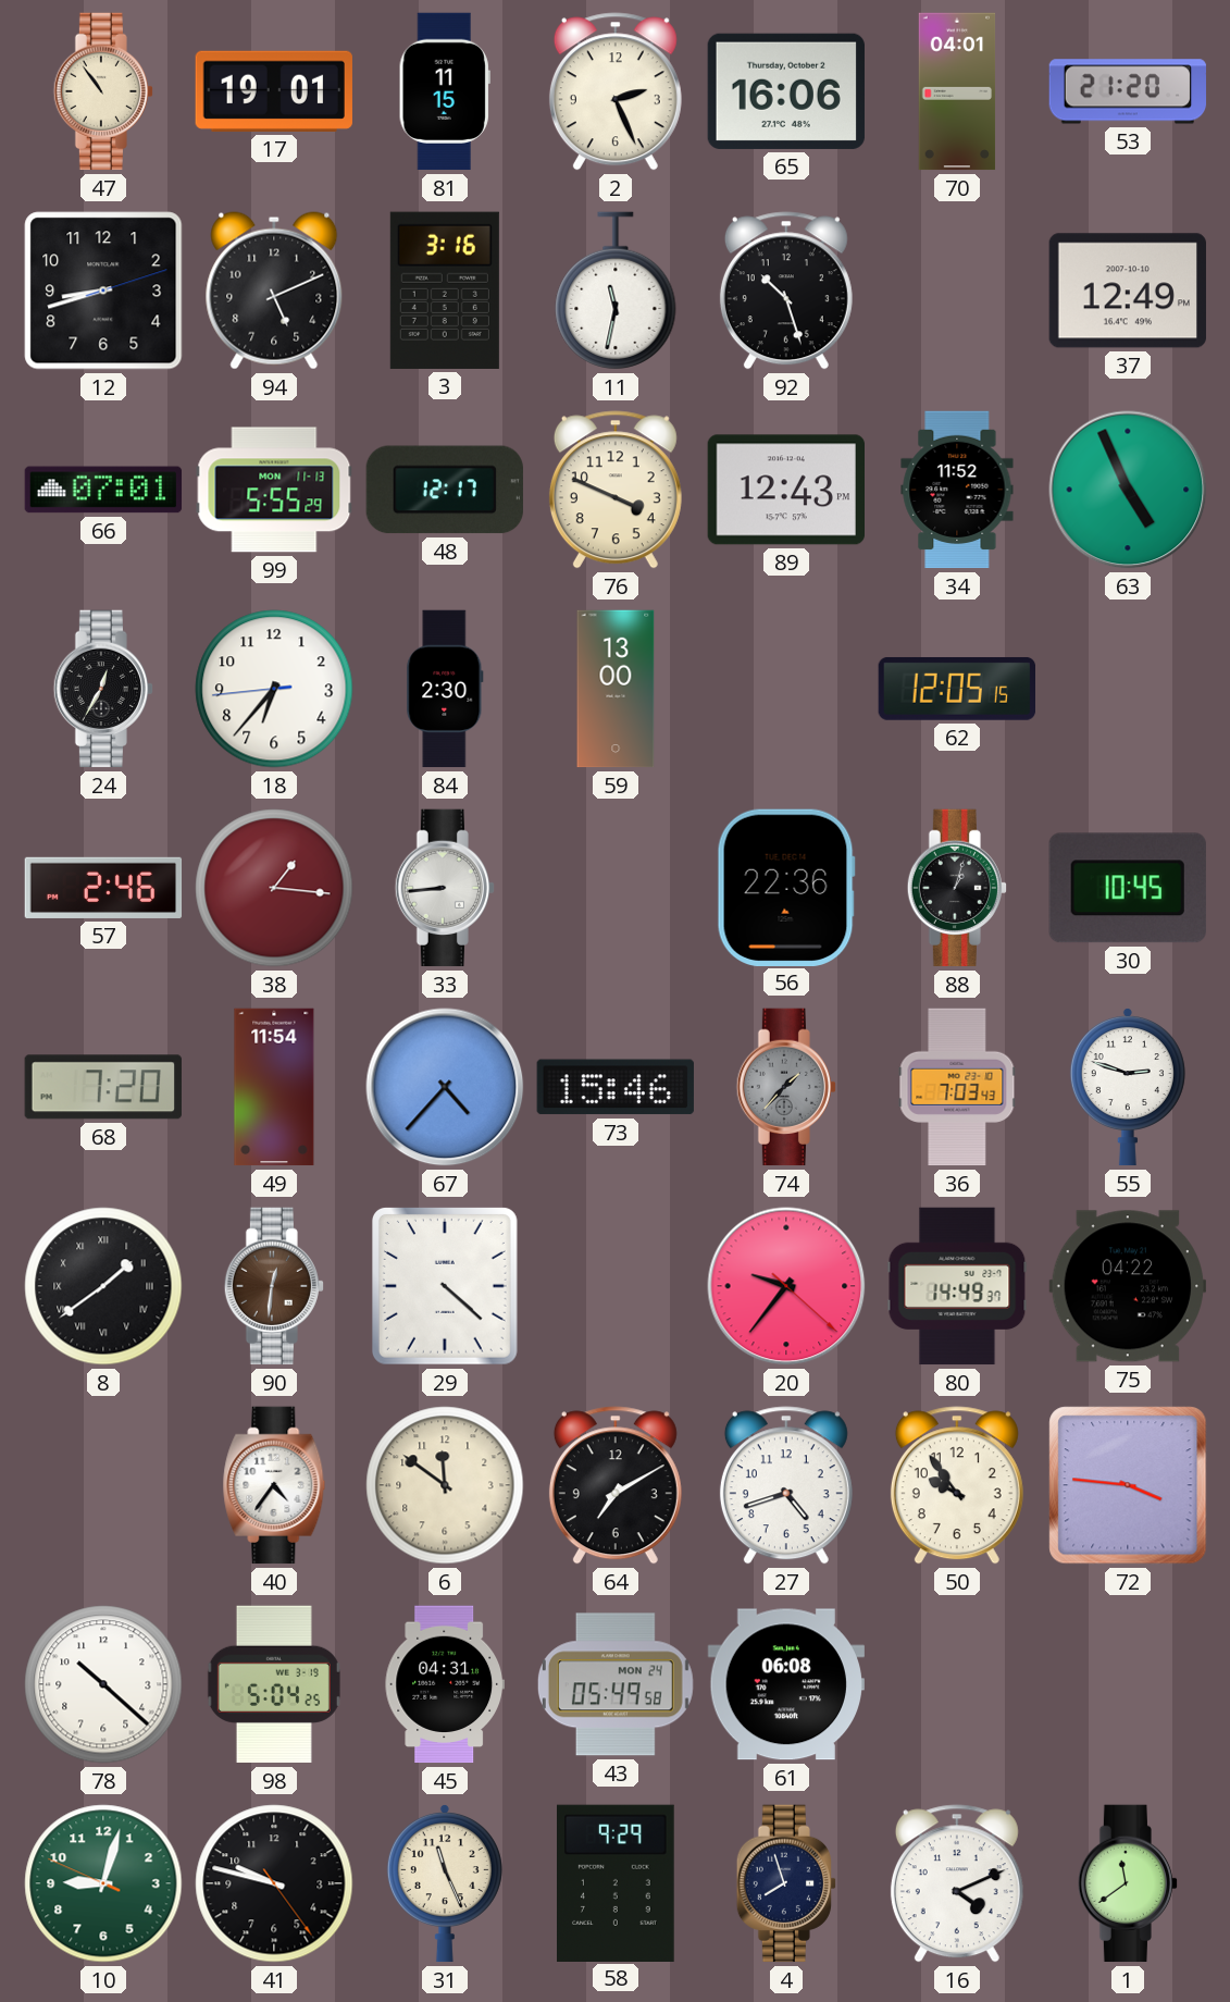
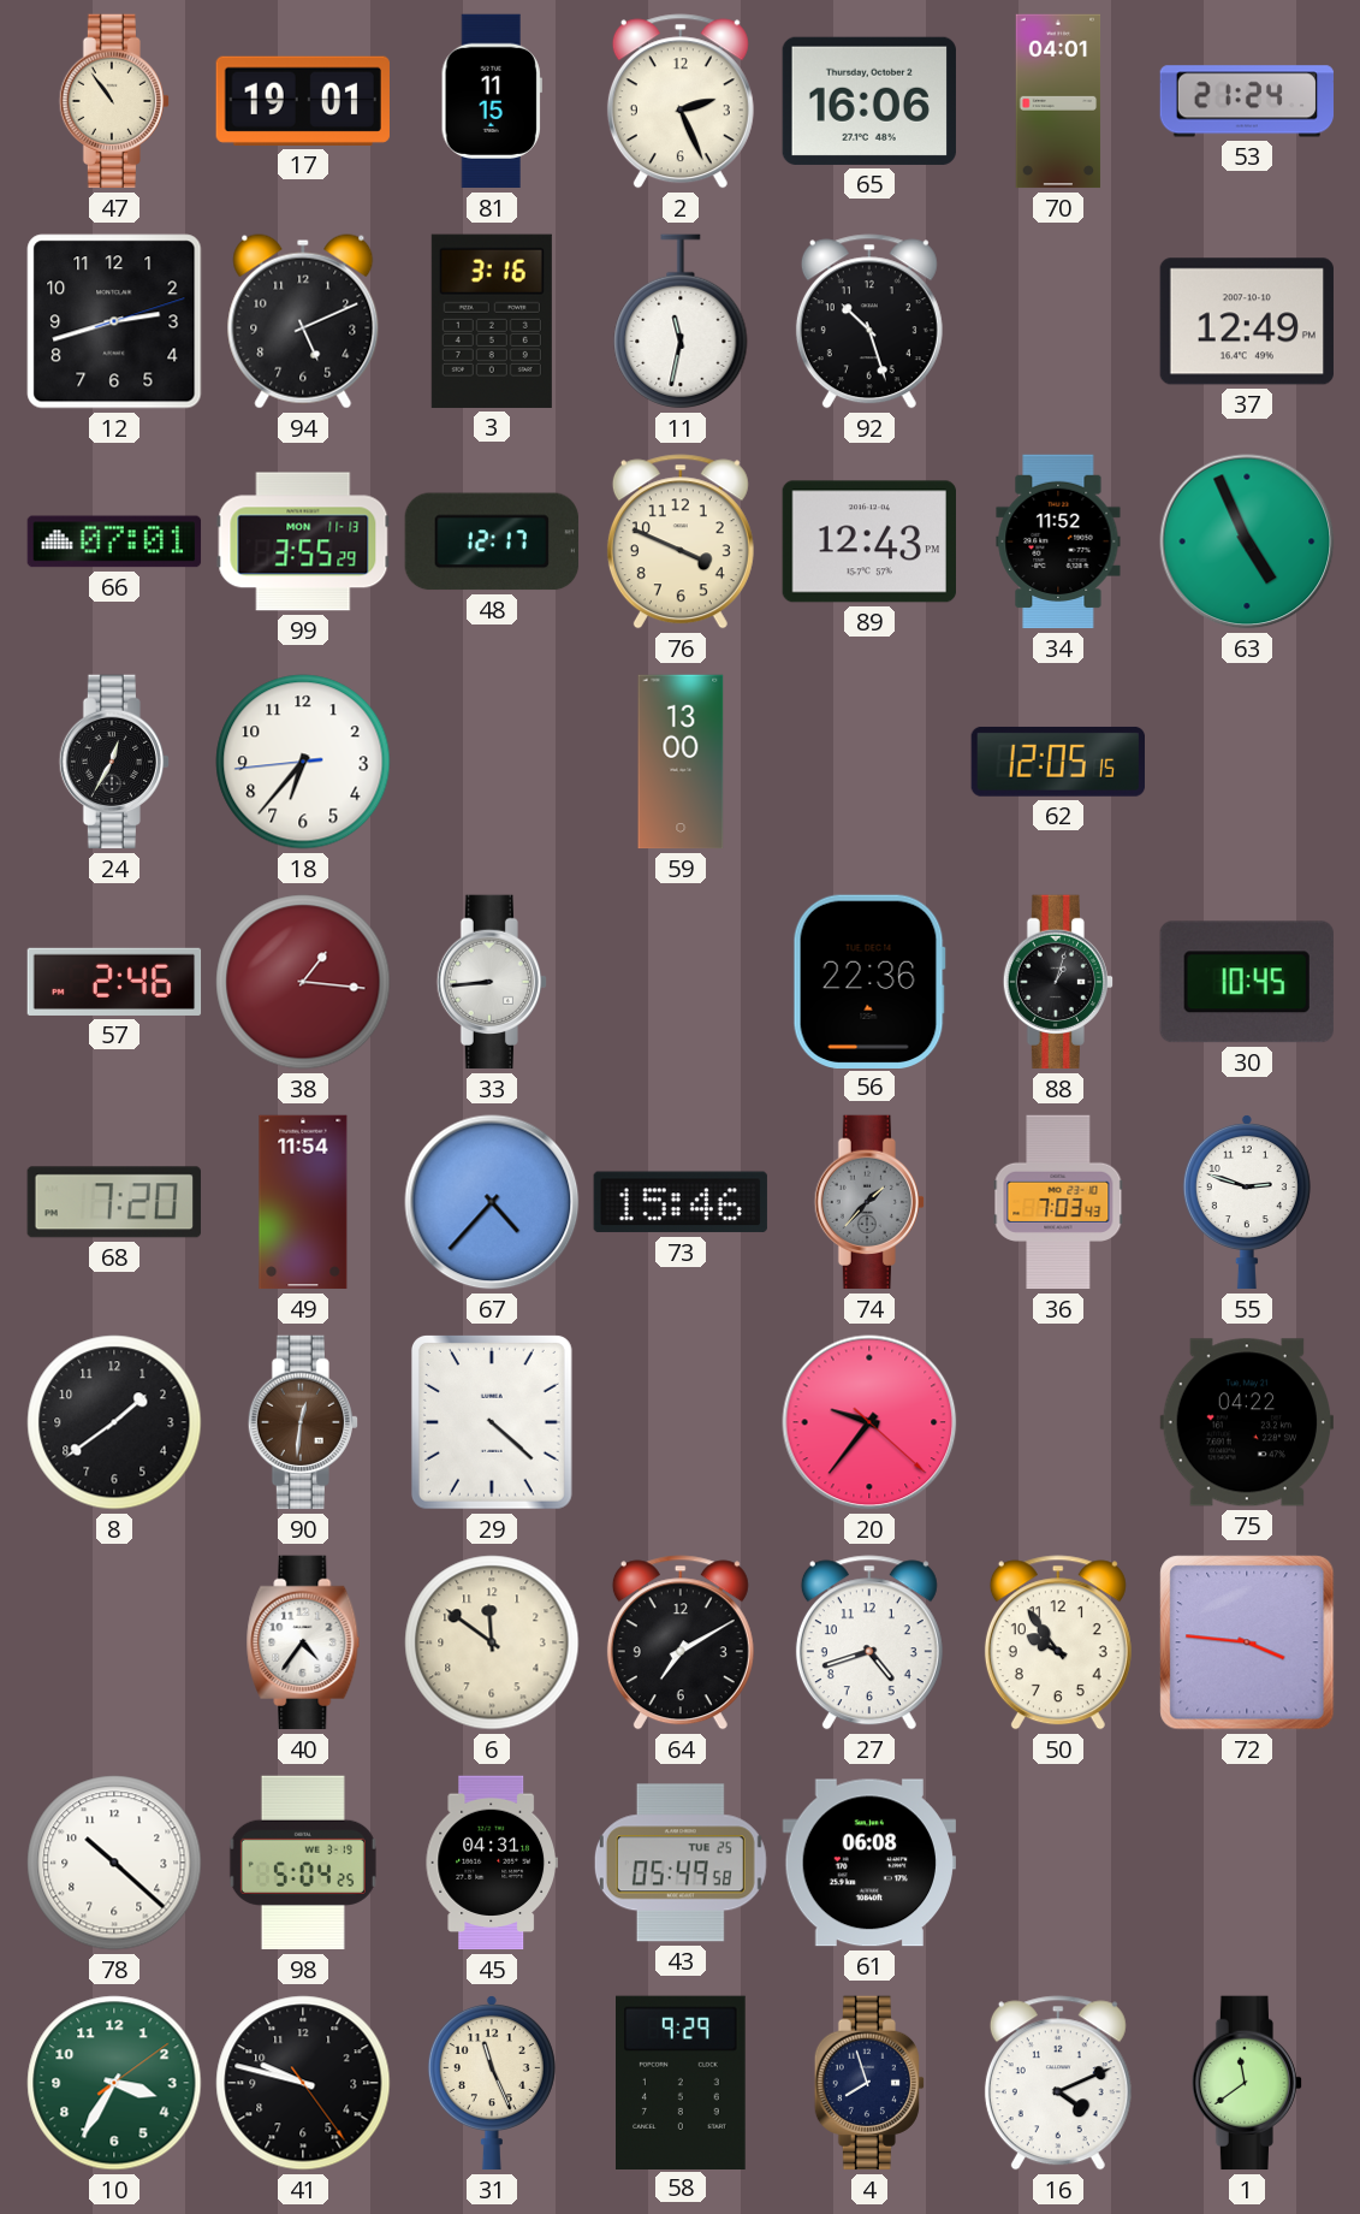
53: 21:20 -> 21:24
12: 8:42 -> 2:42
99: 5:55 -> 3:55
84: 2:30 -> none
8 numerals: Roman -> Arabic
80: 14:49 -> none
43 date: MON 24 -> TUE 25
10: 9:02 -> 3:35
